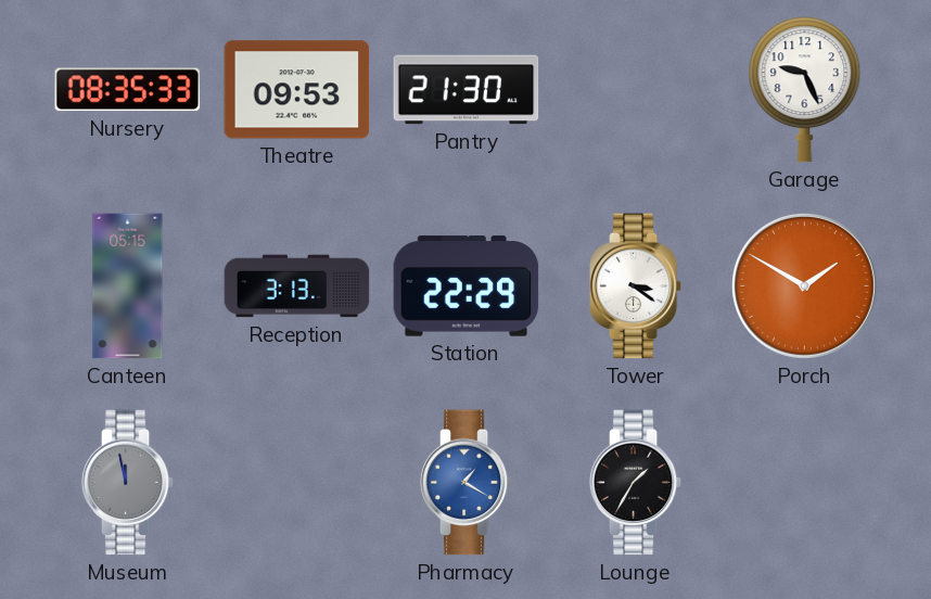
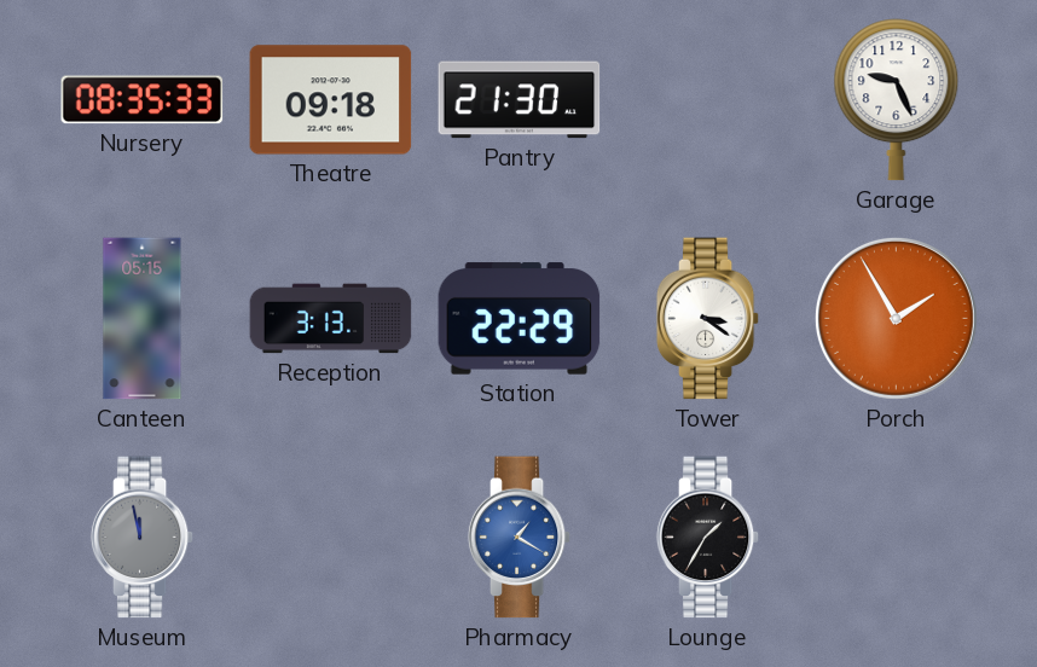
Theatre: 09:53 -> 09:18
Porch: 1:50 -> 1:55
